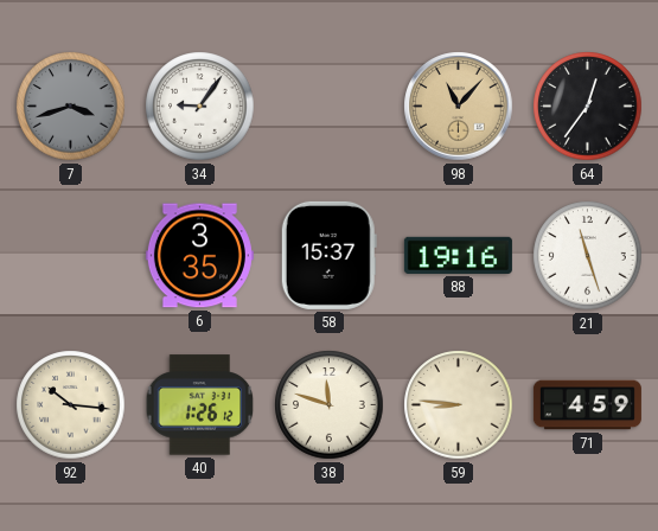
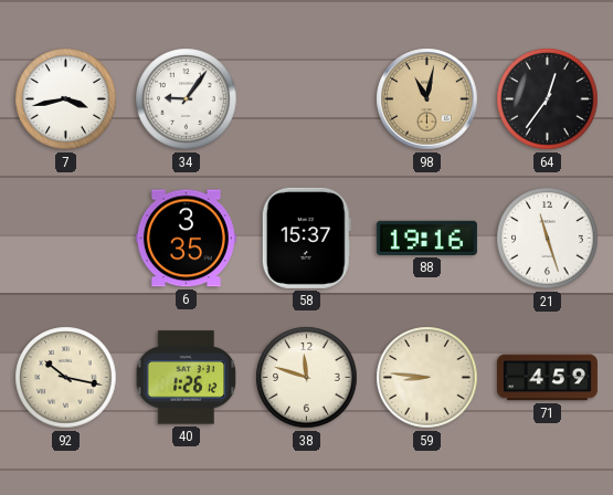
7: 3:42 -> 3:43
7 dial: grey -> white
98: 11:07 -> 11:02
92: 10:16 -> 10:17
